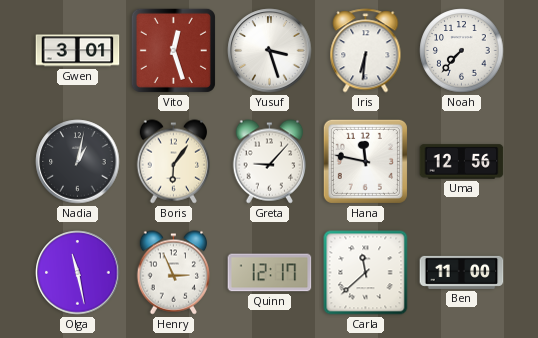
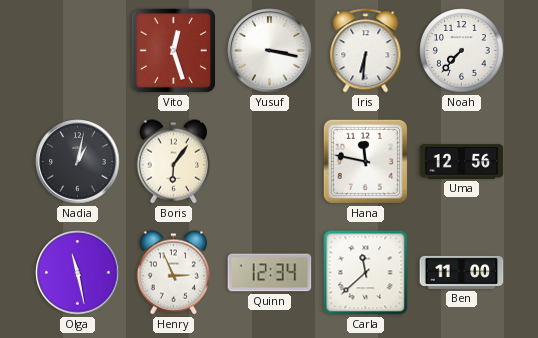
Gwen: 3:01 -> none
Yusuf: 3:27 -> 3:17
Greta: 9:07 -> none
Quinn: 12:17 -> 12:34
